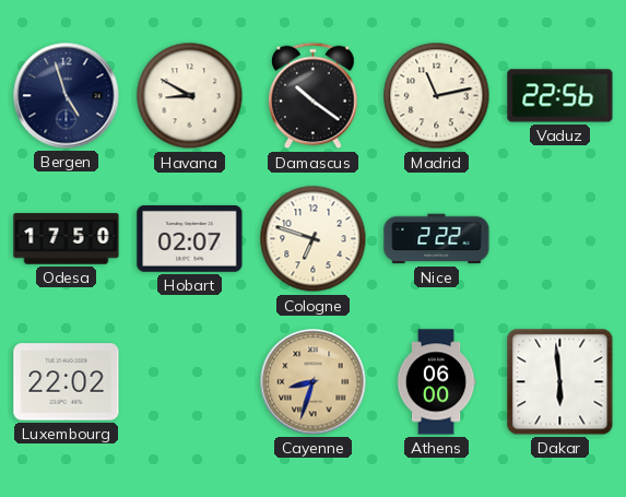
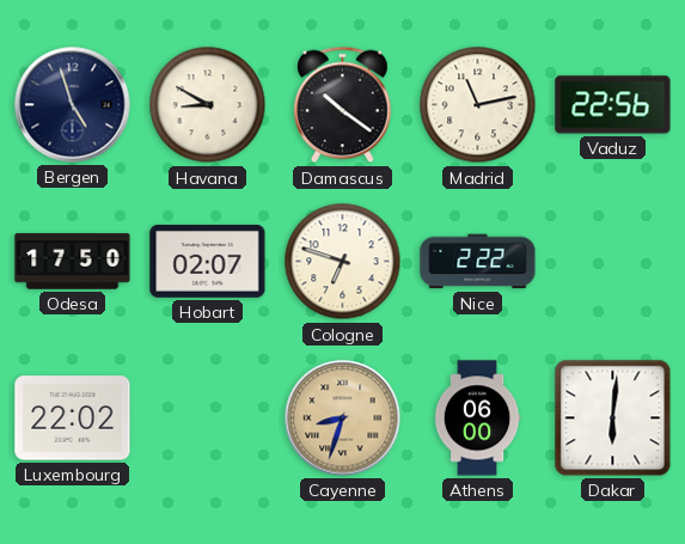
Dakar: 5:59 -> 6:01
